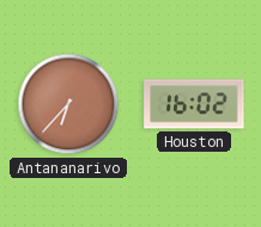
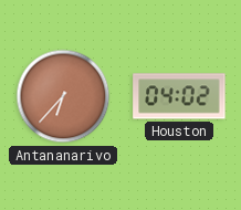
Houston: 16:02 -> 04:02
